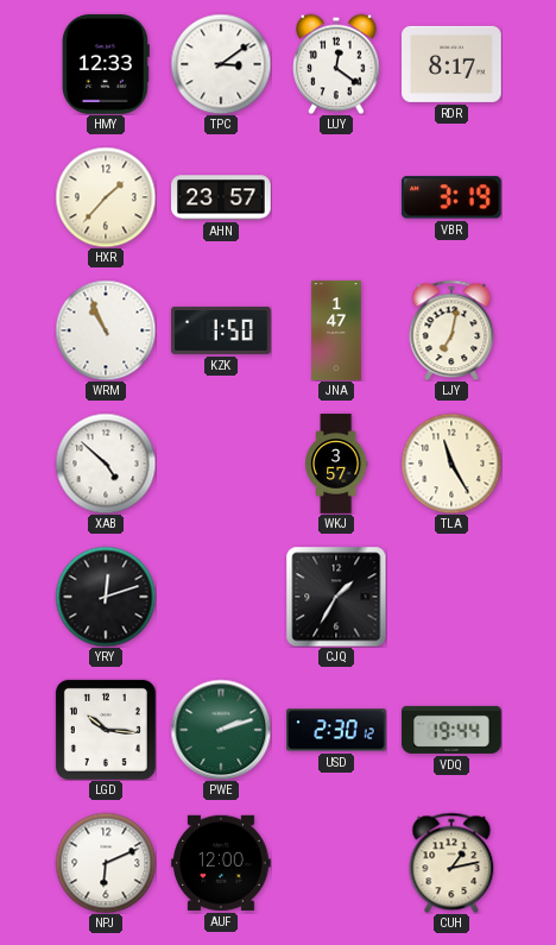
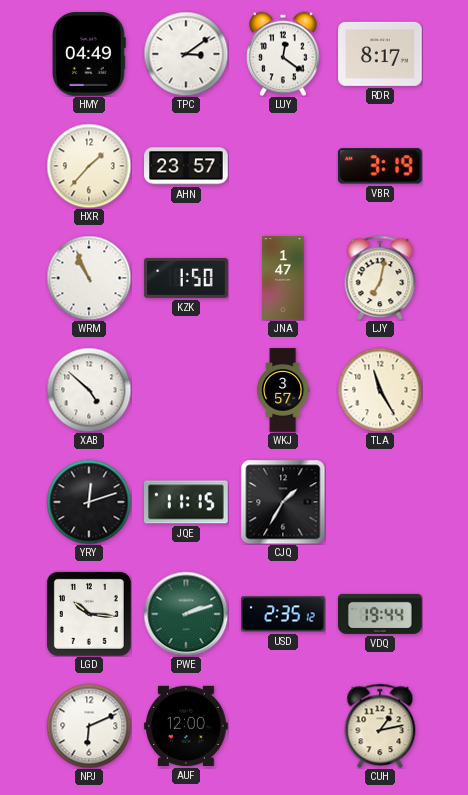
HMY: 12:33 -> 04:49
JQE: none -> 11:15
USD: 2:30 -> 2:35
